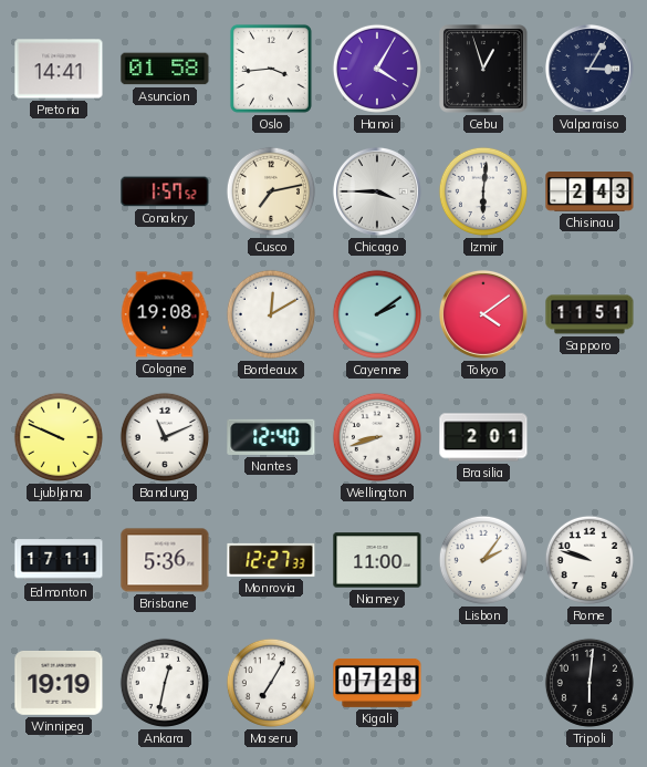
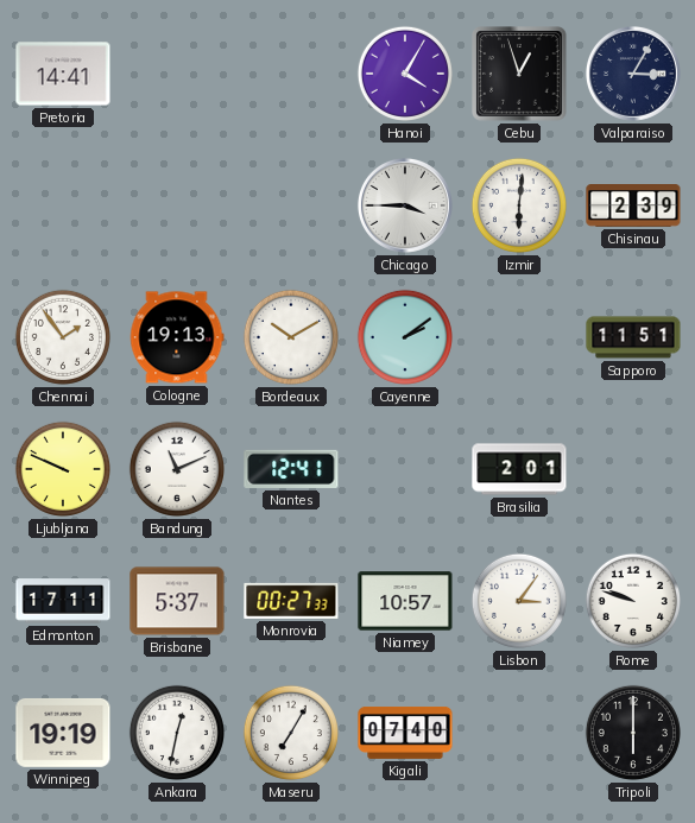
Asuncion: 01:58 -> none
Oslo: 3:44 -> none
Conakry: 1:57 -> none
Cusco: 7:13 -> none
Chisinau: 2:43 -> 2:39
Chennai: none -> 1:54
Cologne: 19:08 -> 19:13
Bordeaux: 12:10 -> 10:10
Tokyo: 4:09 -> none
Nantes: 12:40 -> 12:41
Wellington: 8:42 -> none
Brisbane: 5:36 -> 5:37
Monrovia: 12:27 -> 00:27
Niamey: 11:00 -> 10:57
Lisbon: 2:06 -> 3:06
Kigali: 07:28 -> 07:40
Tripoli: 6:01 -> 6:00
